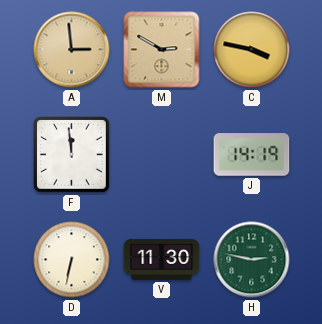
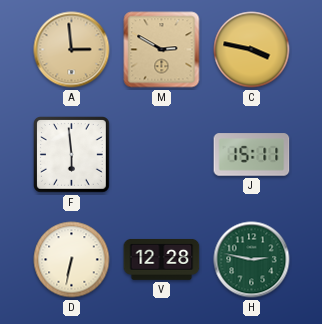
F: 11:59 -> 5:59
J: 14:19 -> 15:11
V: 11:30 -> 12:28
